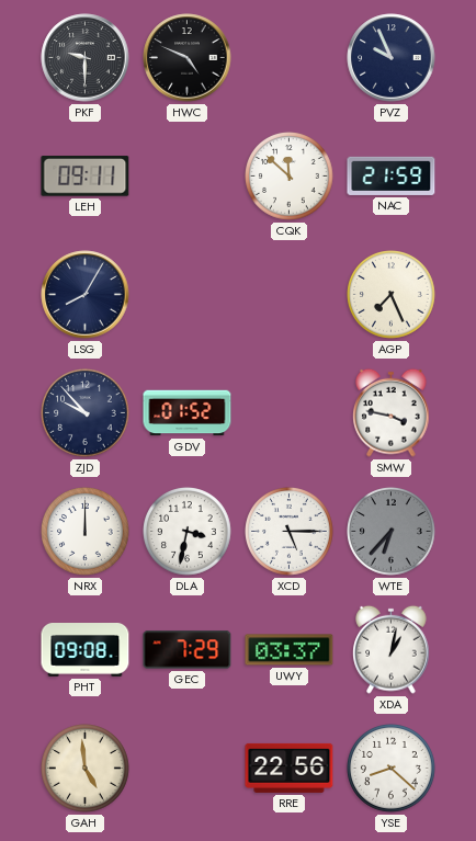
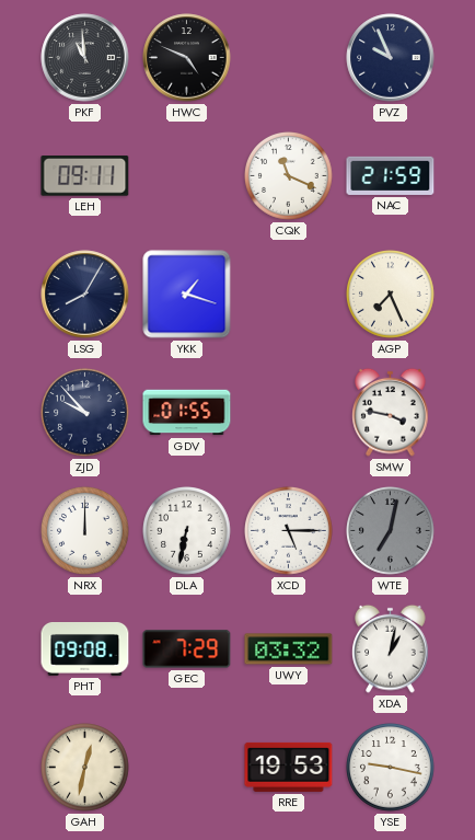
PKF: 9:30 -> 10:59
CQK: 11:52 -> 11:19
YKK: none -> 1:18
GDV: 01:52 -> 01:55
DLA: 3:32 -> 6:32
WTE: 6:37 -> 7:02
UWY: 03:37 -> 03:32
GAH: 4:59 -> 12:32
RRE: 22:56 -> 19:53
YSE: 8:22 -> 9:17
